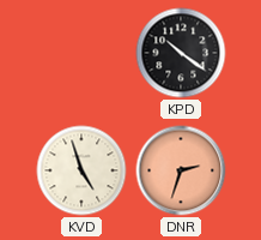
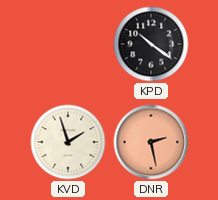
KVD: 4:57 -> 1:57
DNR: 2:33 -> 2:28
